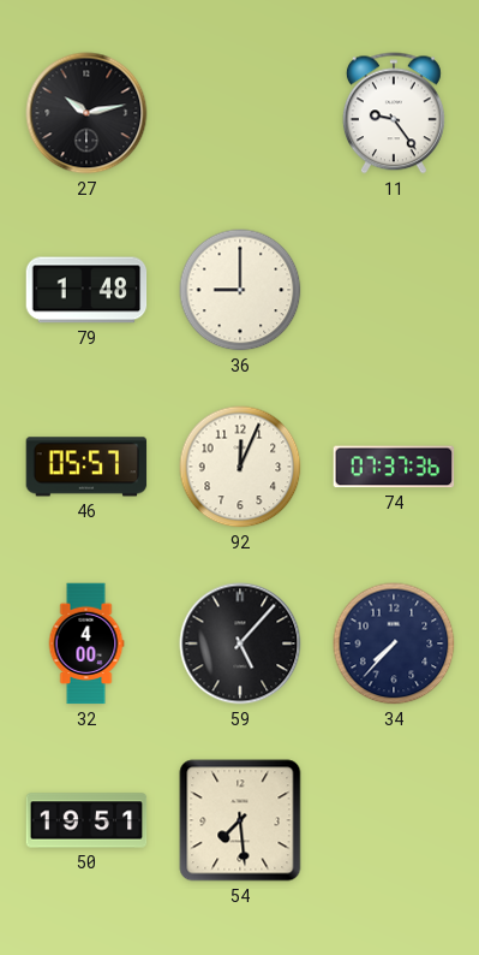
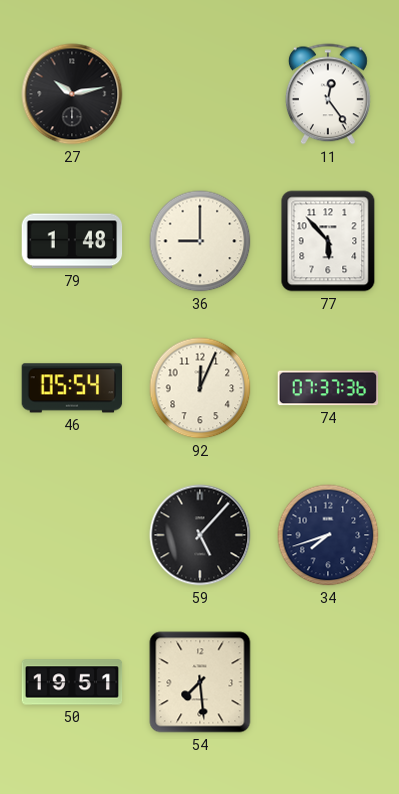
11: 9:24 -> 12:24
77: none -> 5:53
46: 05:57 -> 05:54
32: 4:00 -> none
34: 7:37 -> 7:42
